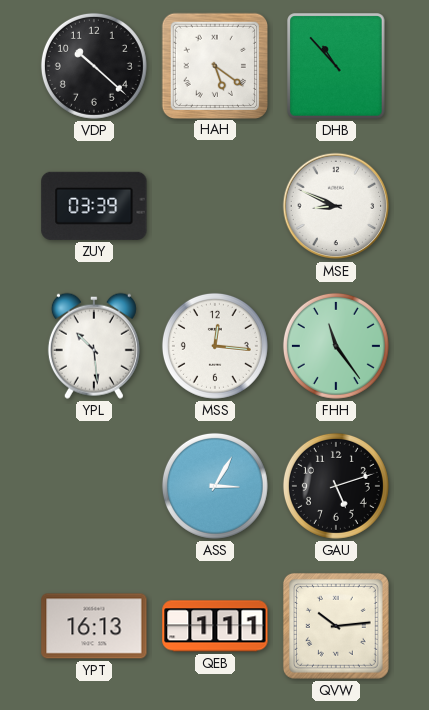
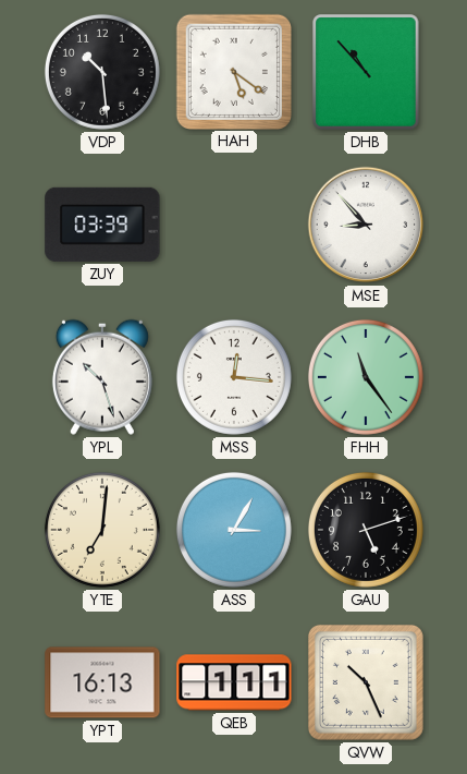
VDP: 10:22 -> 10:29
MSE: 8:49 -> 8:53
YPL: 10:29 -> 10:27
YTE: none -> 7:01
QVW: 10:14 -> 10:26
